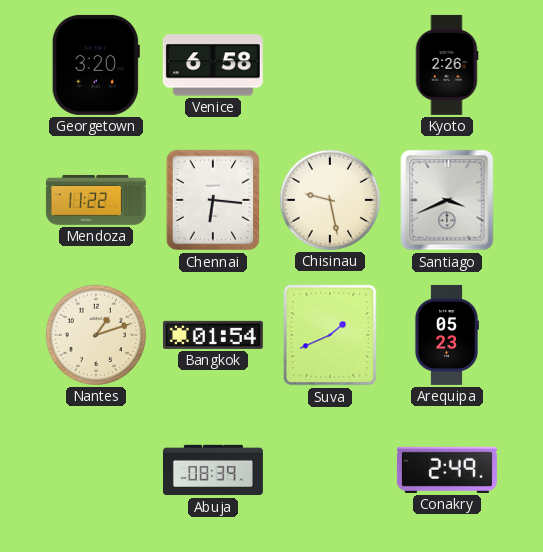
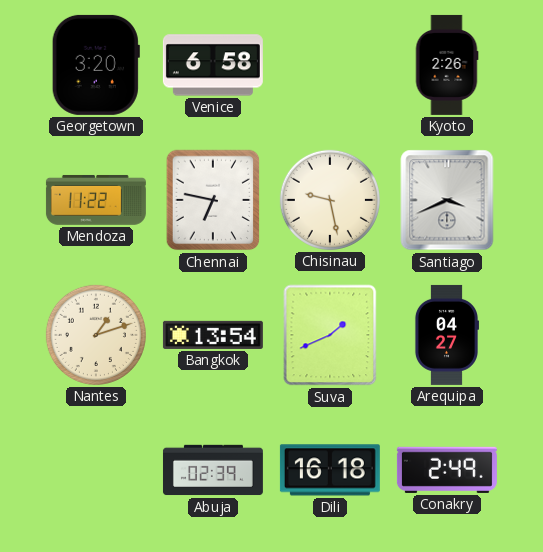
Chennai: 6:16 -> 6:47
Bangkok: 01:54 -> 13:54
Arequipa: 05:23 -> 04:27
Abuja: 08:39 -> 02:39
Dili: none -> 16:18
